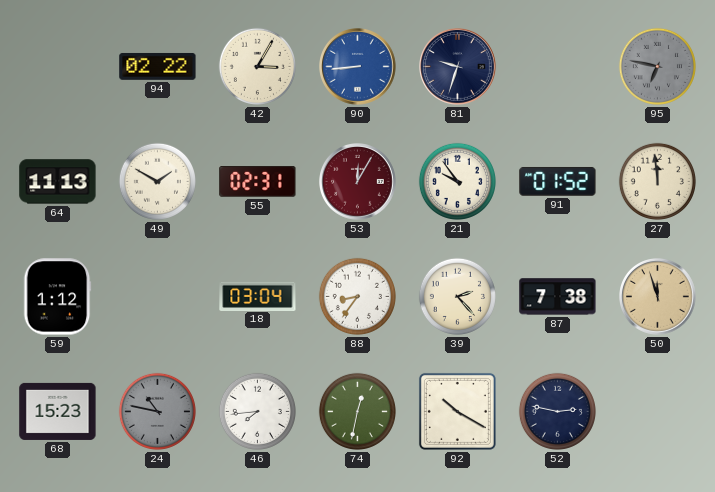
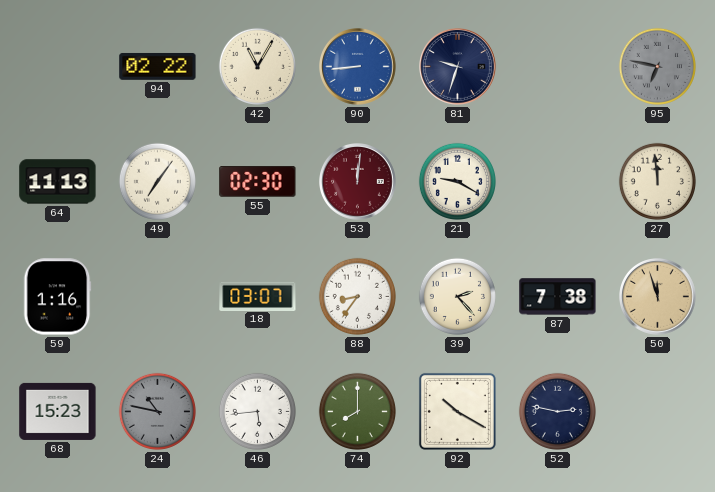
42: 3:05 -> 11:05
49: 1:50 -> 7:06
55: 02:31 -> 02:30
53: 12:05 -> 12:01
21: 9:54 -> 9:20
91: 01:52 -> none
59: 1:12 -> 1:16
18: 03:04 -> 03:07
46: 7:44 -> 5:44
74: 12:32 -> 8:00
